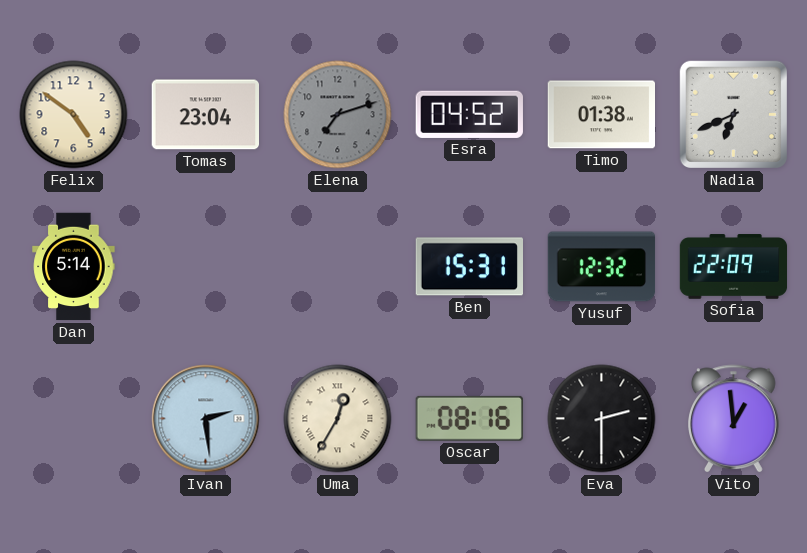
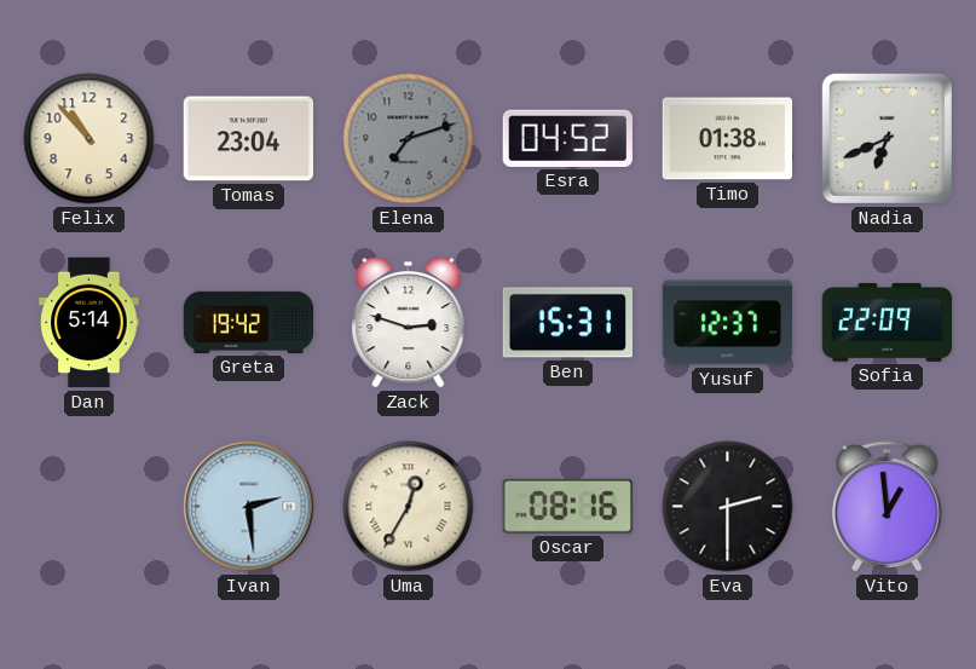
Felix: 4:51 -> 10:53
Greta: none -> 19:42
Zack: none -> 2:48
Yusuf: 12:32 -> 12:37
